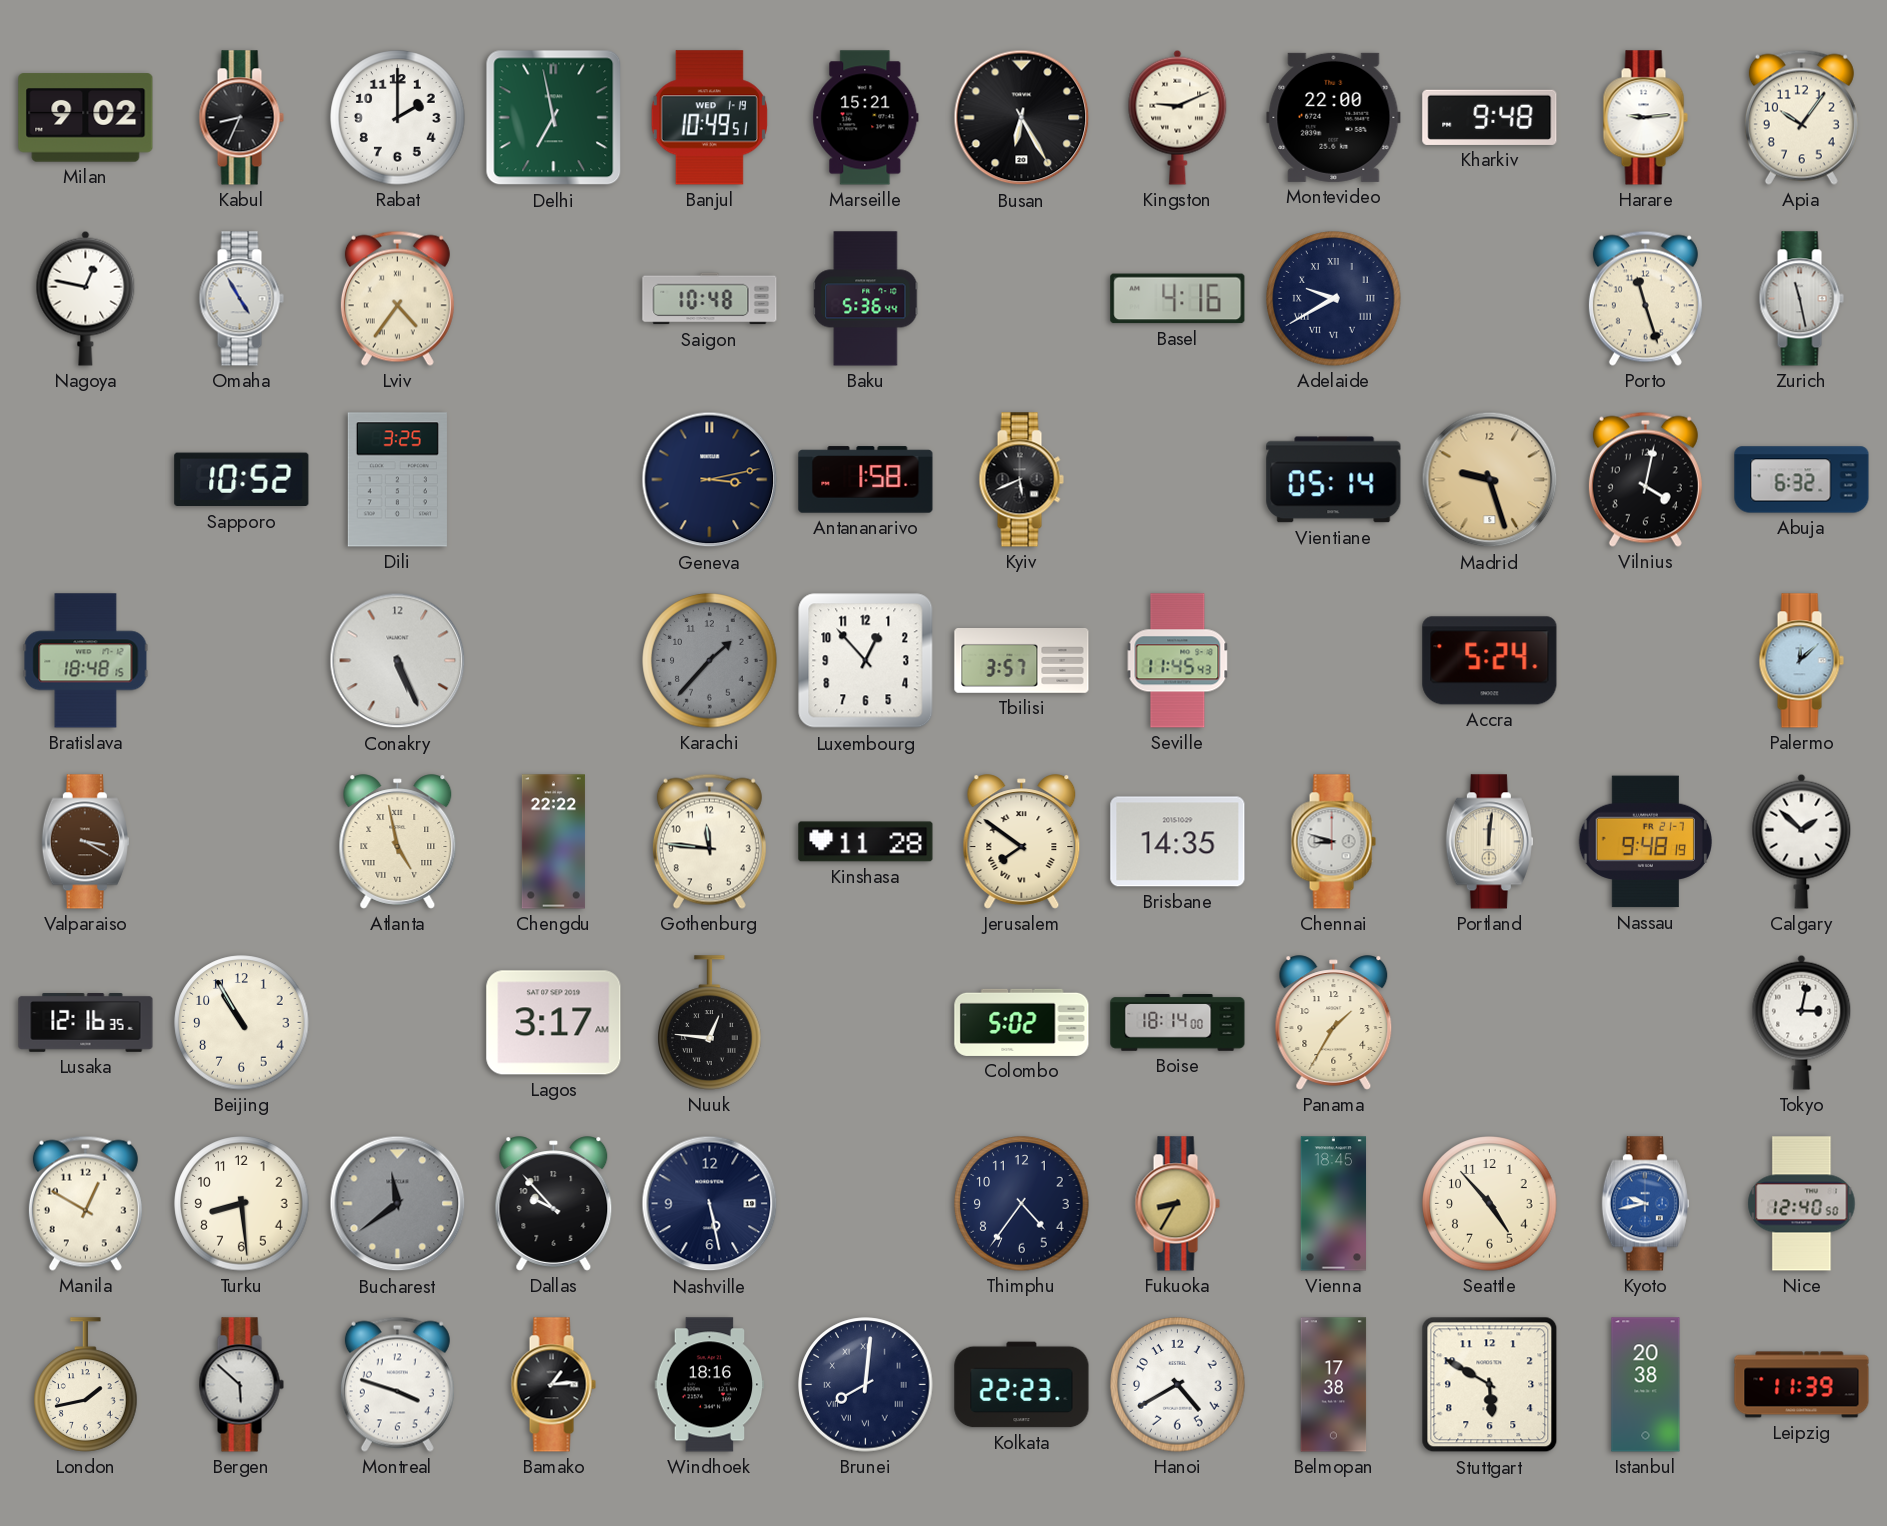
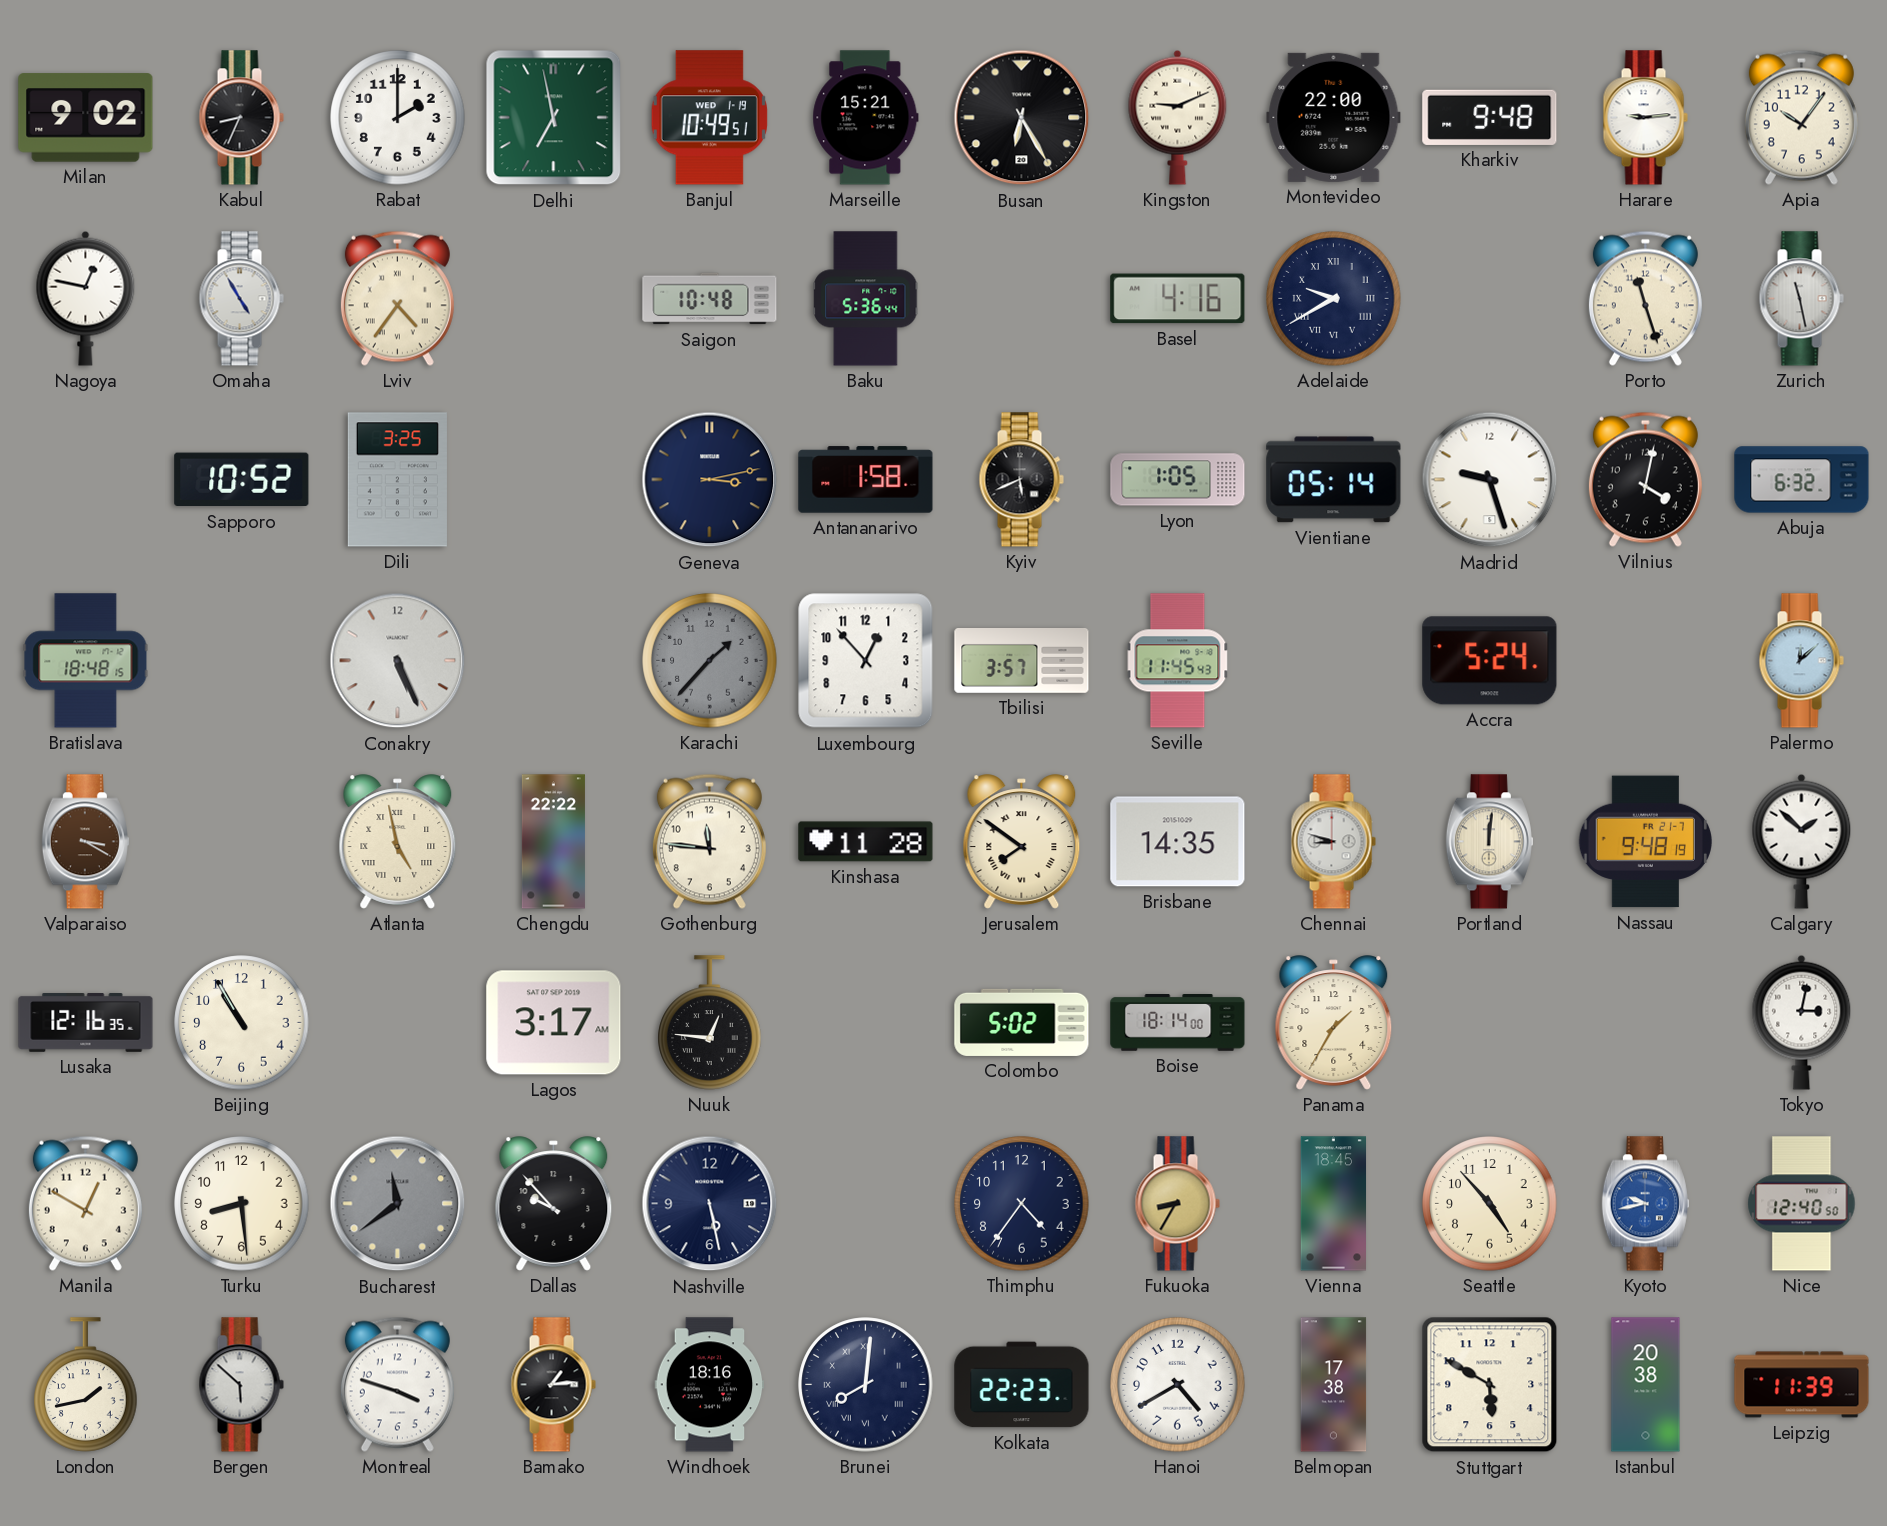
Lyon: none -> 1:05
Madrid dial: champagne -> white
